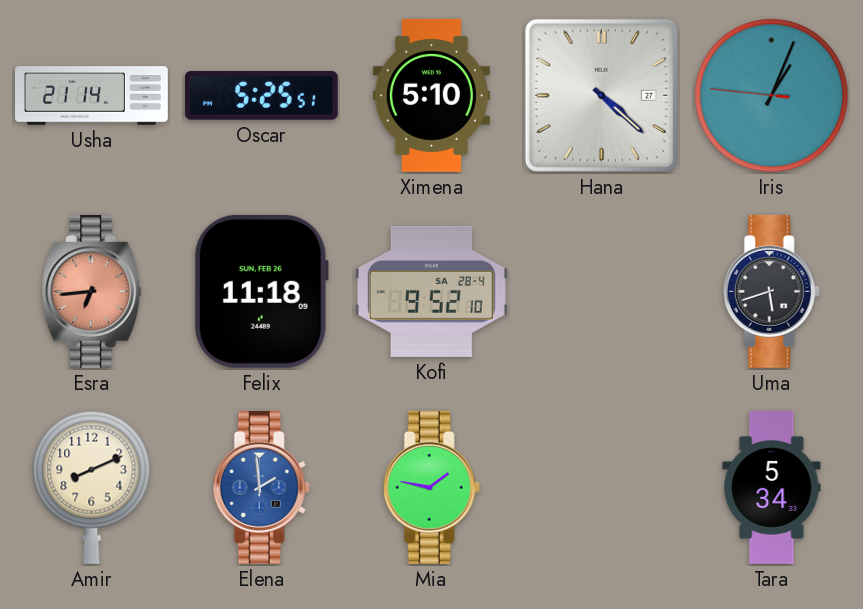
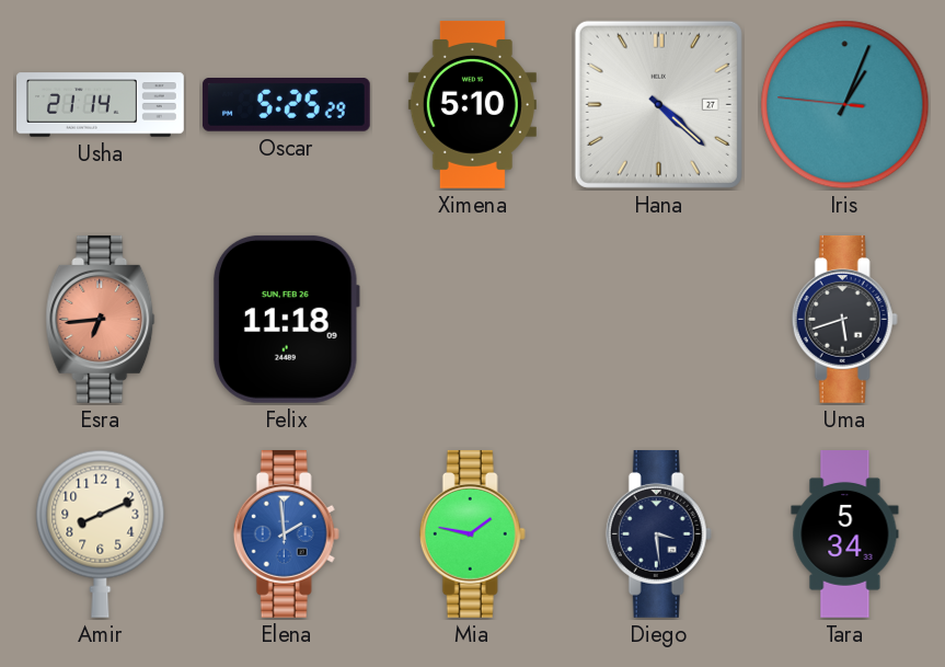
Oscar: 5:25:51 -> 5:25:29
Kofi: 9:52 -> none
Diego: none -> 3:29
